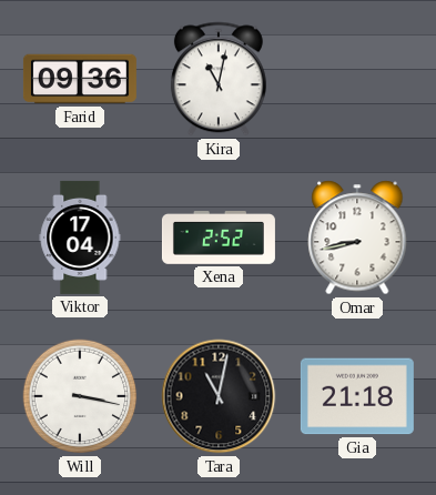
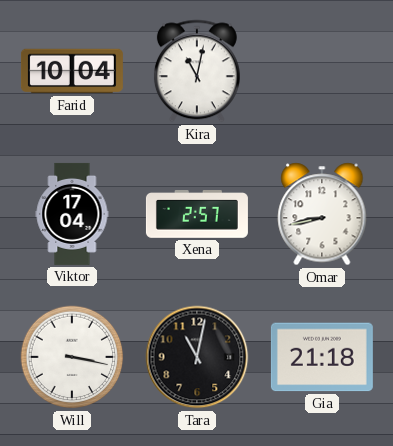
Farid: 09:36 -> 10:04
Xena: 2:52 -> 2:57
